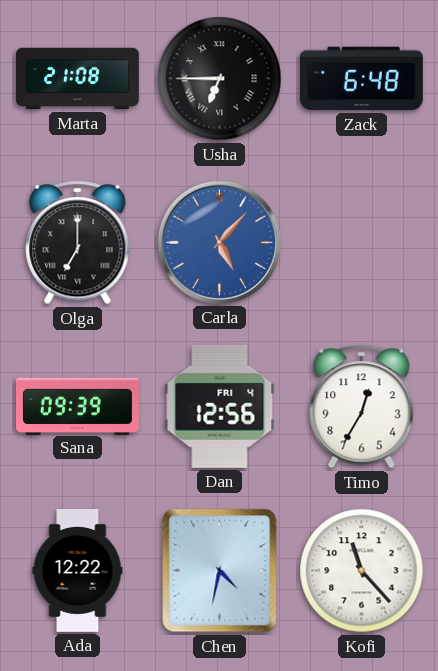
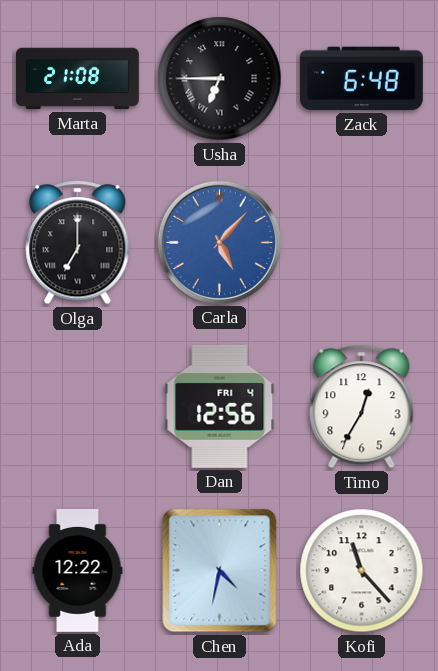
Sana: 09:39 -> none
